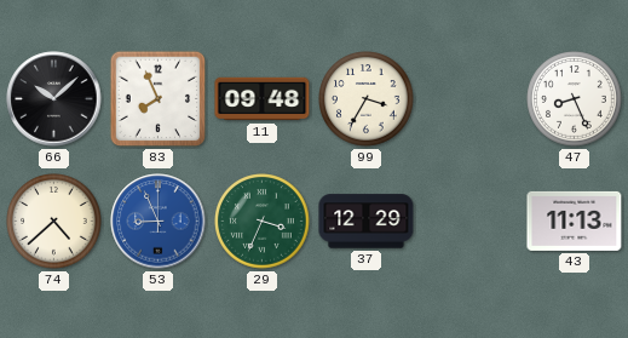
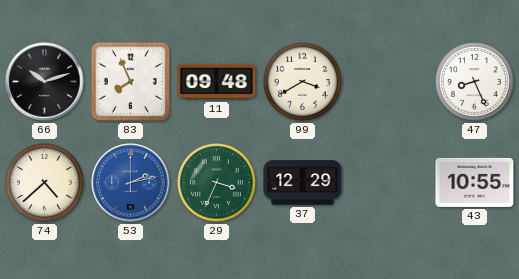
66: 10:08 -> 10:12
99: 3:35 -> 3:40
53: 8:56 -> 2:13
43: 11:13 -> 10:55
